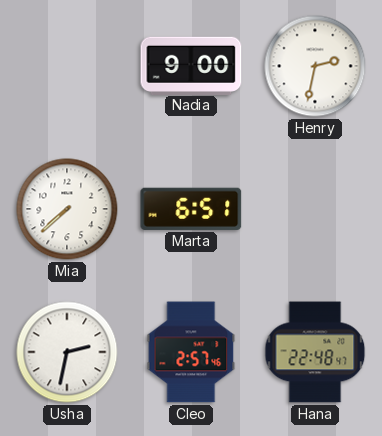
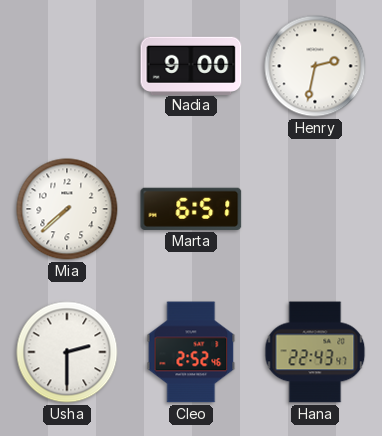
Usha: 2:32 -> 2:30
Cleo: 2:57 -> 2:52
Hana: 22:48 -> 22:43
